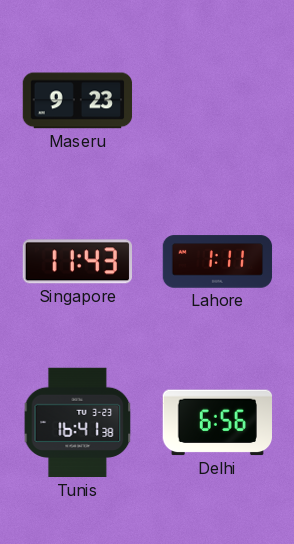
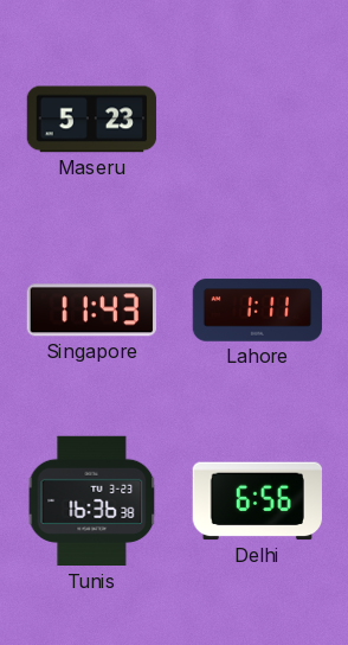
Maseru: 9:23 -> 5:23
Tunis: 16:41 -> 16:36
